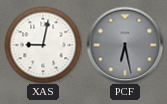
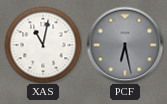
XAS: 9:02 -> 11:02
